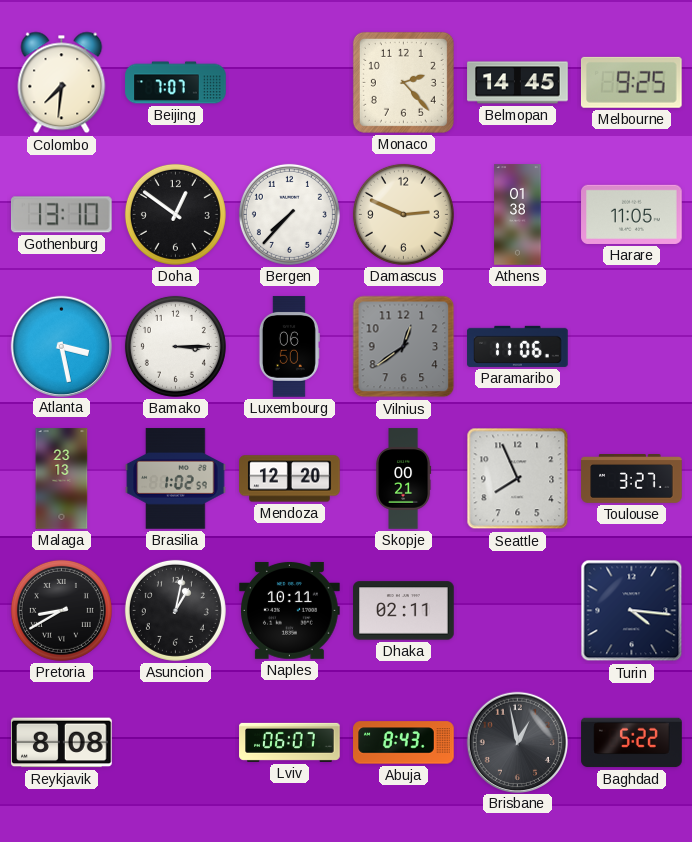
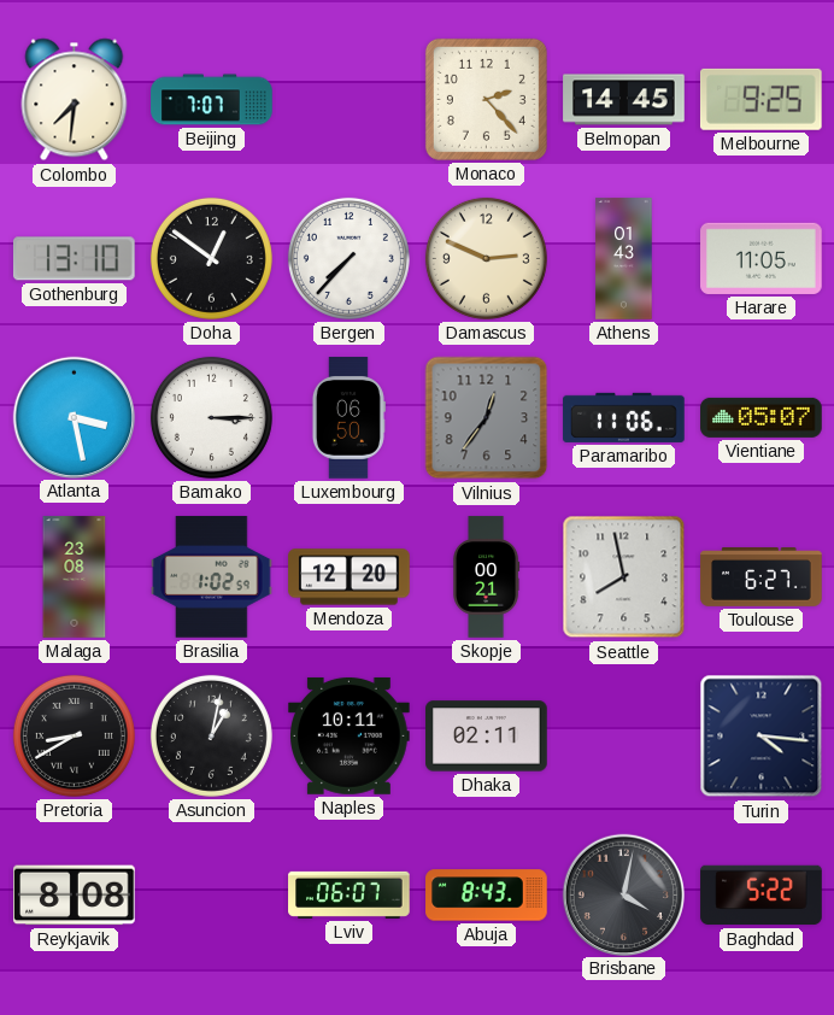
Athens: 01:38 -> 01:43
Vilnius: 12:39 -> 12:36
Vientiane: none -> 05:07
Malaga: 23:13 -> 23:08
Seattle: 7:56 -> 7:58
Toulouse: 3:27 -> 6:27
Brisbane: 12:58 -> 4:02
